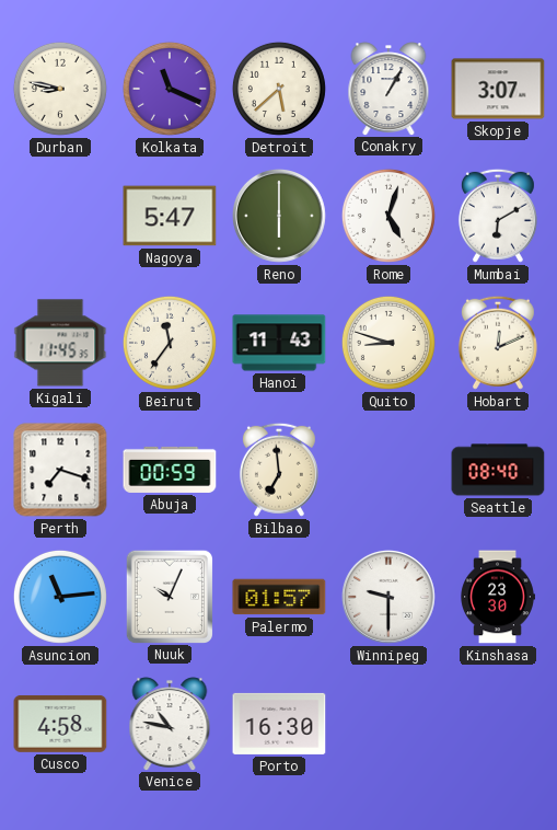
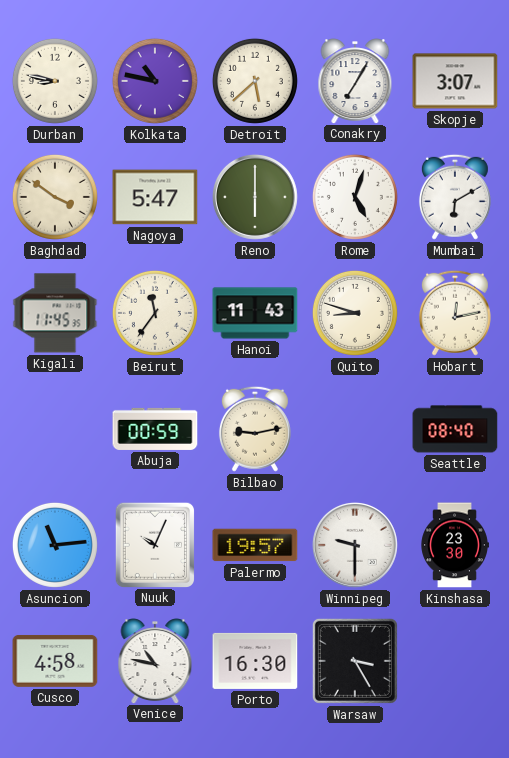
Kolkata: 11:19 -> 10:47
Conakry: 1:05 -> 7:05
Baghdad: none -> 3:51
Hobart: 12:11 -> 12:13
Perth: 7:18 -> none
Bilbao: 6:59 -> 9:13
Palermo: 01:57 -> 19:57
Warsaw: none -> 3:25
